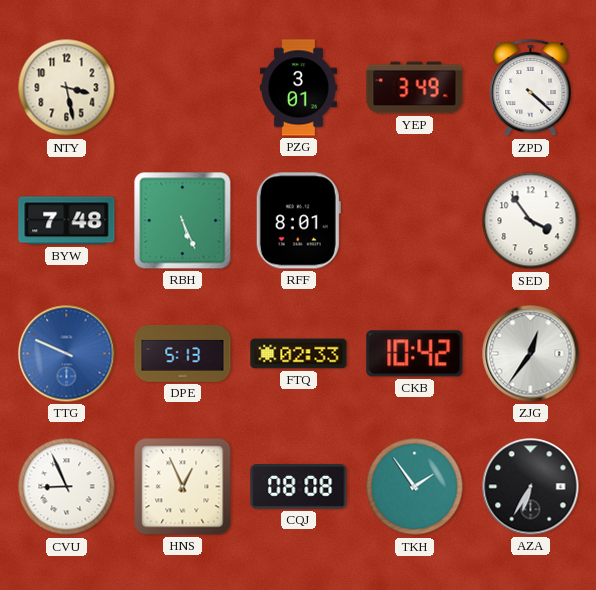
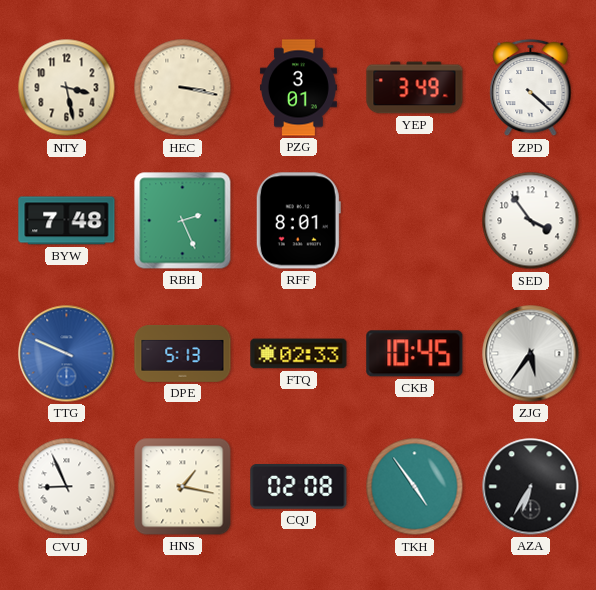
HEC: none -> 3:17
RBH: 5:26 -> 2:26
CKB: 10:42 -> 10:45
ZJG: 12:36 -> 5:36
HNS: 12:56 -> 1:17
CQJ: 08:08 -> 02:08
TKH: 1:54 -> 4:54
